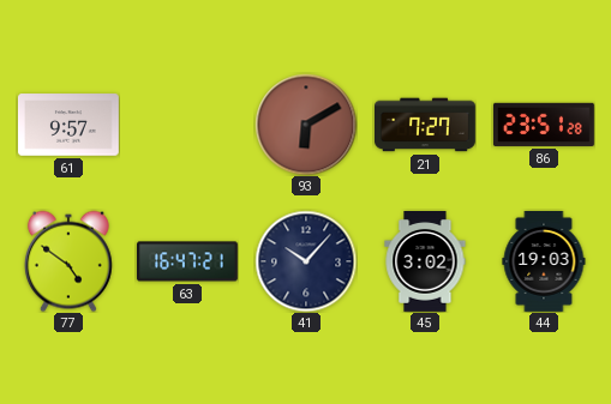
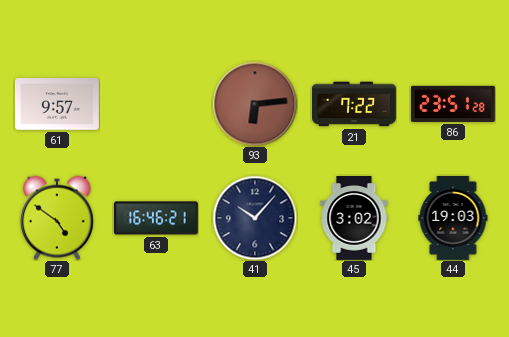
93: 6:10 -> 6:14
21: 7:27 -> 7:22
63: 16:47 -> 16:46
